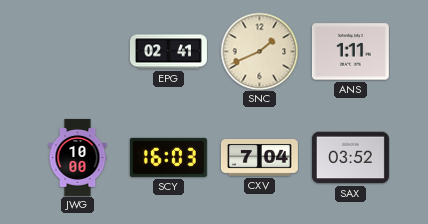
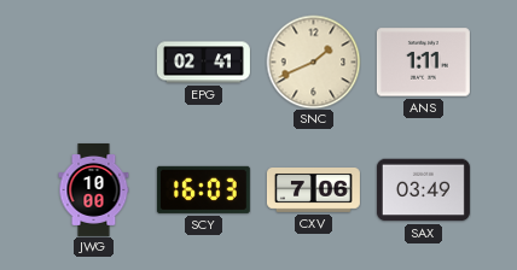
CXV: 7:04 -> 7:06
SAX: 03:52 -> 03:49
